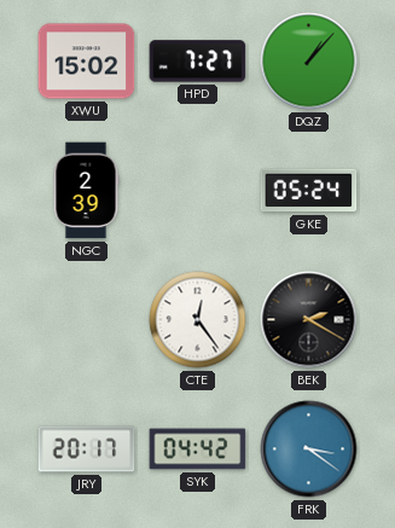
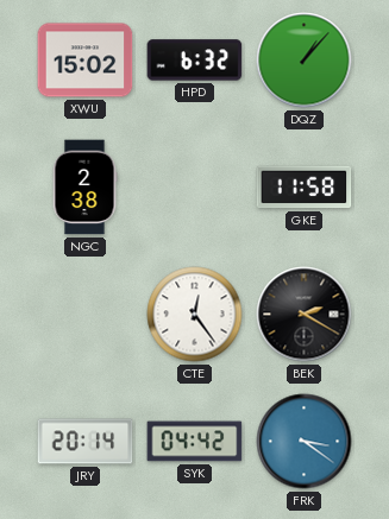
HPD: 7:27 -> 6:32
NGC: 2:39 -> 2:38
GKE: 05:24 -> 11:58
JRY: 20:17 -> 20:14
